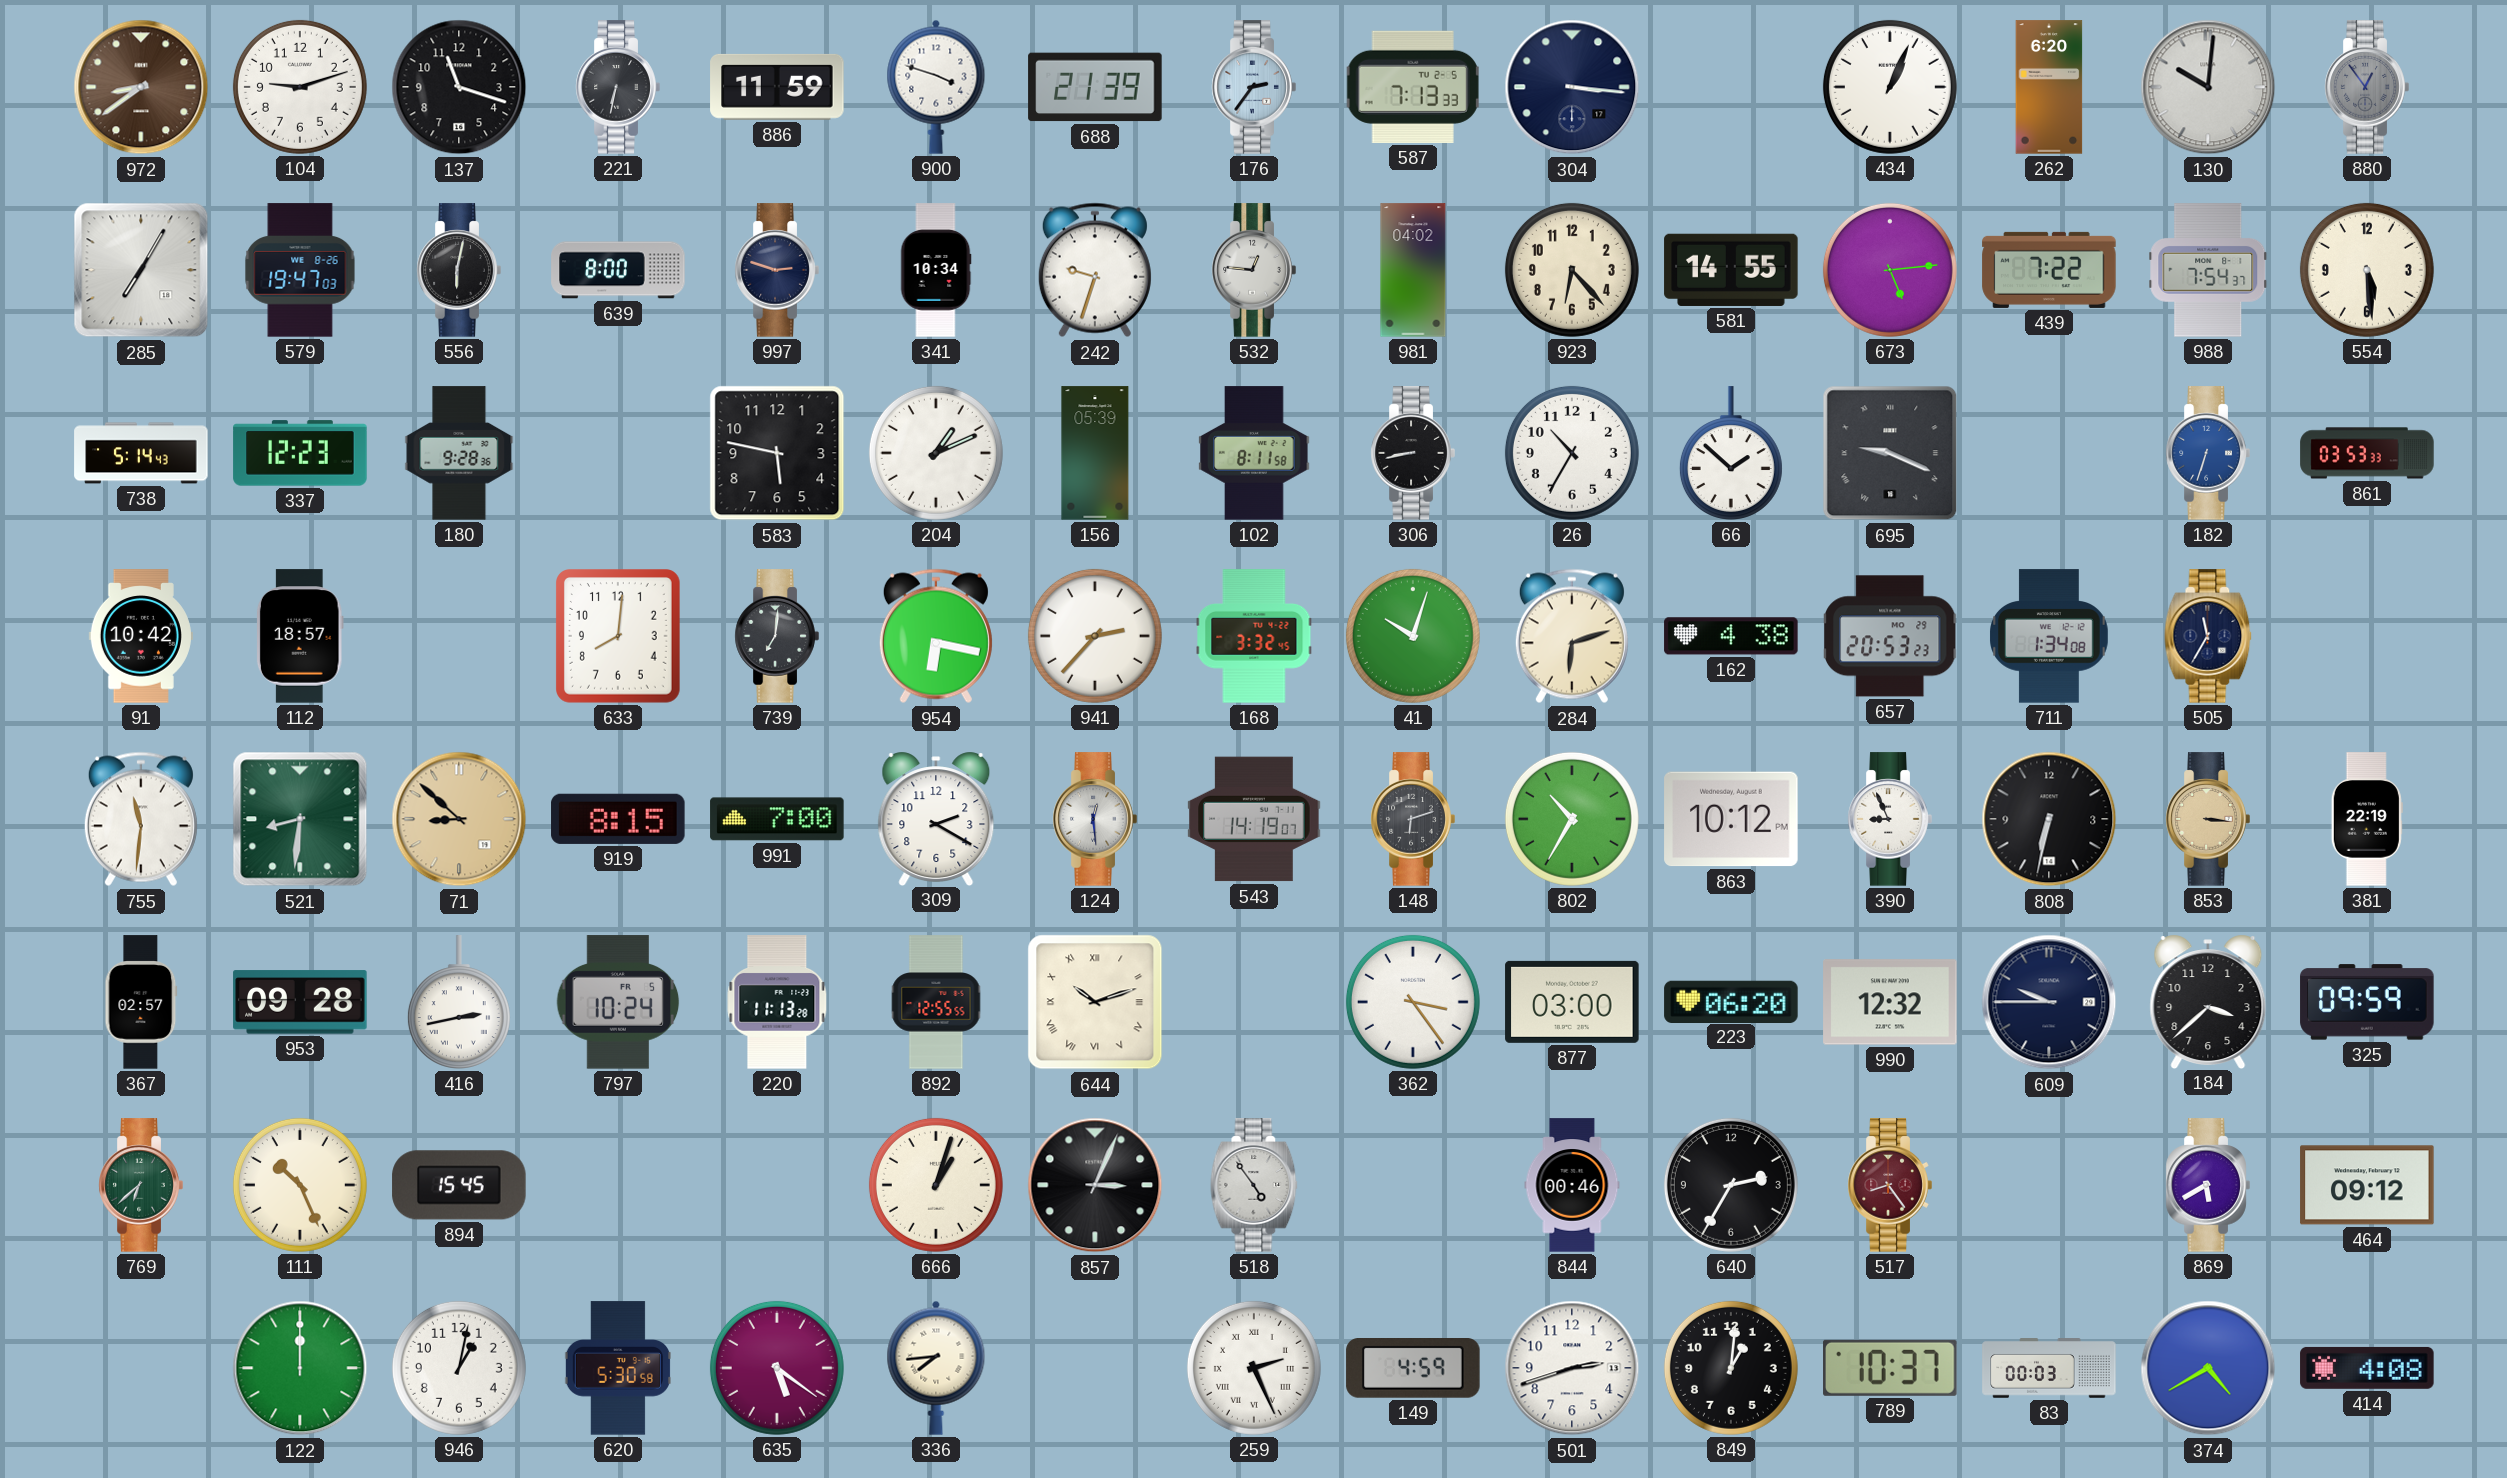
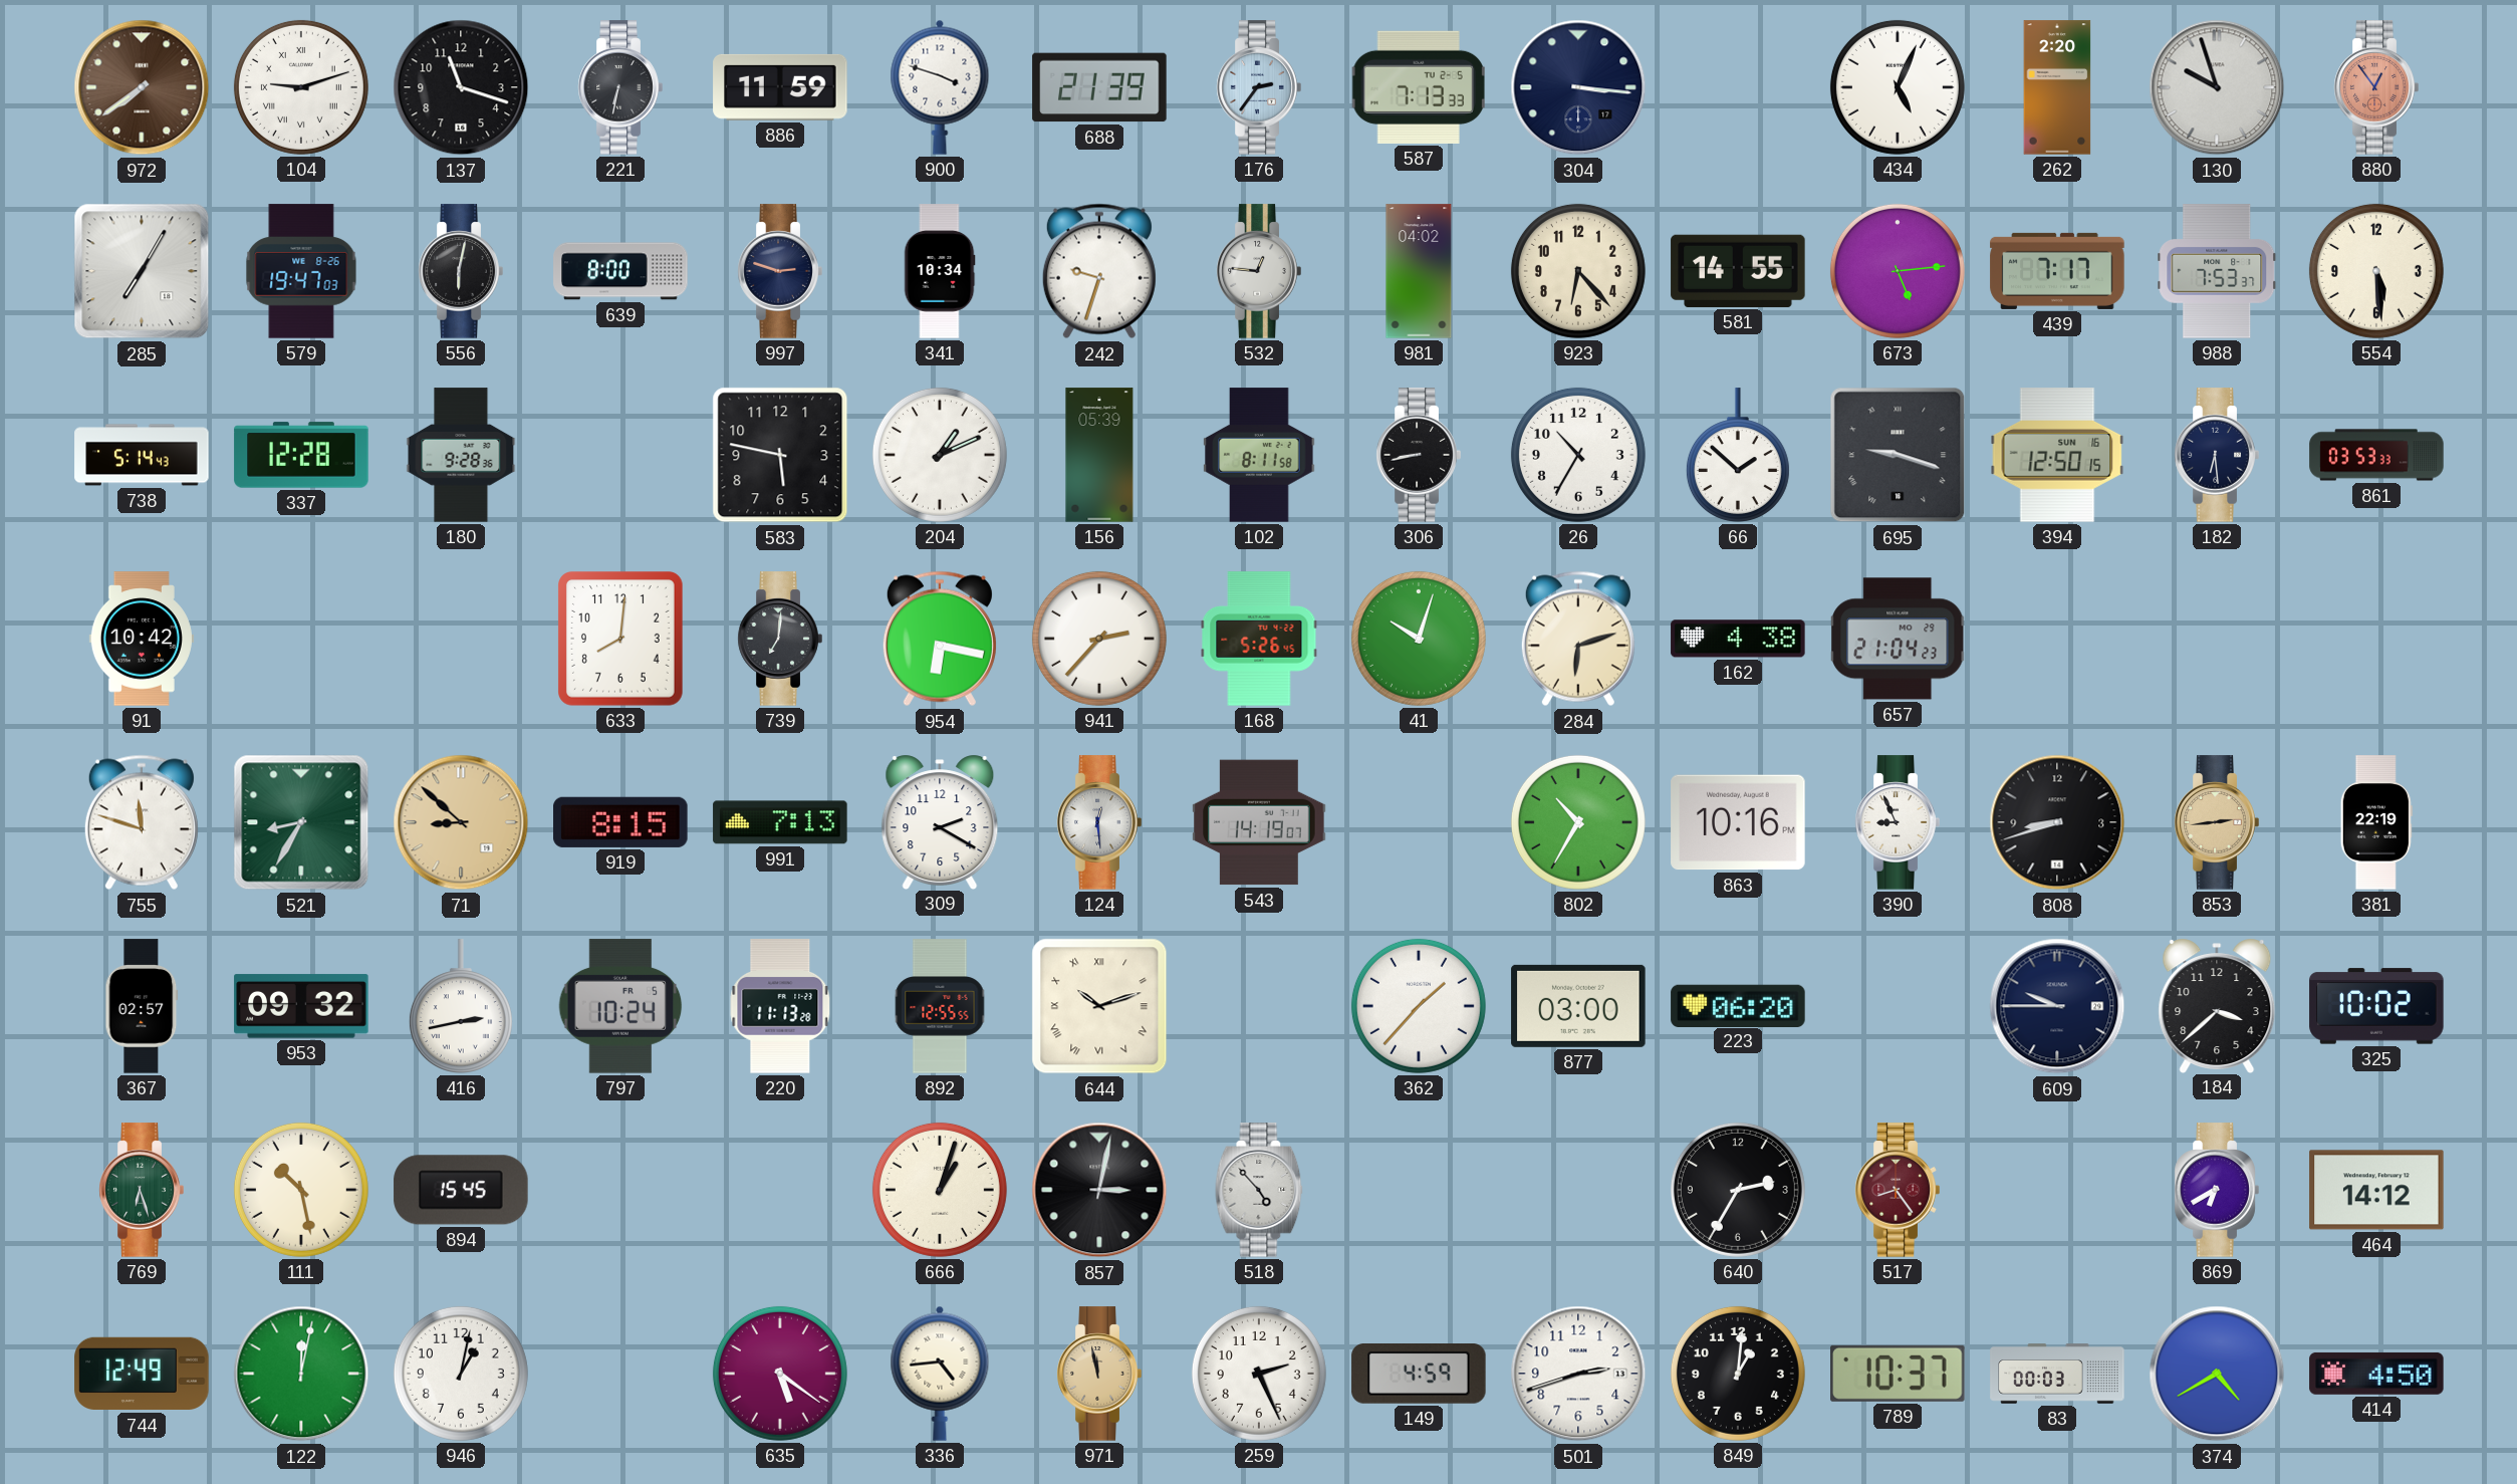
972: 8:39 -> 7:39
104 numerals: Arabic -> Roman
434: 1:04 -> 5:04
262: 6:20 -> 2:20
130: 10:01 -> 9:57
880 dial: grey -> salmon
439: 7:22 -> 7:17
988: 7:54 -> 7:53
337: 12:23 -> 12:28
695: 9:19 -> 9:18
394: none -> 12:50
182: 6:33 -> 6:29
182 dial: blue -> navy
112: 18:57 -> none
168: 3:32 -> 5:26
657: 20:53 -> 21:04
711: 1:34 -> none
505: 11:35 -> none
755: 11:31 -> 11:48
521: 8:31 -> 8:35
991: 7:00 -> 7:13
148: 6:12 -> none
863: 10:12 -> 10:16
808: 6:32 -> 8:42
853: 3:16 -> 2:44
953: 09:28 -> 09:32
362: 3:24 -> 1:37
990: 12:32 -> none
325: 09:59 -> 10:02
769: 6:38 -> 6:27
111: 10:26 -> 10:28
857: 3:04 -> 3:02
518: 4:54 -> 4:53
844: 00:46 -> none
869: 5:40 -> 6:40
464: 09:12 -> 14:12
744: none -> 12:49
122: 12:00 -> 12:02
620: 5:30 -> none
336: 7:44 -> 4:44
971: none -> 11:58
259 numerals: Roman -> Arabic
414: 4:08 -> 4:50
